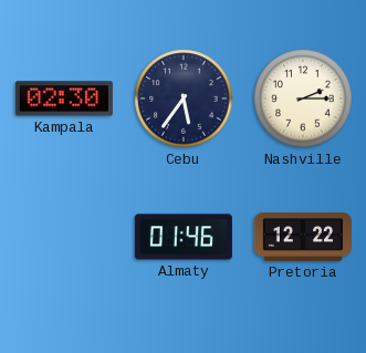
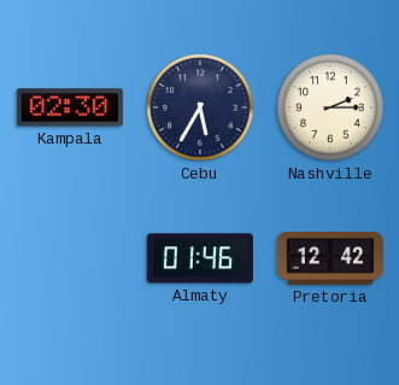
Cebu: 5:36 -> 5:35
Pretoria: 12:22 -> 12:42
